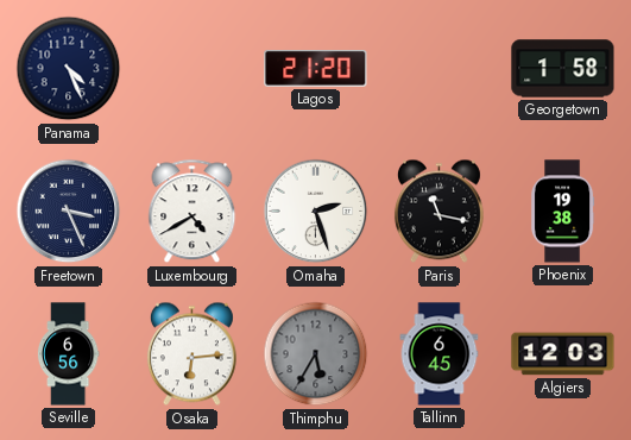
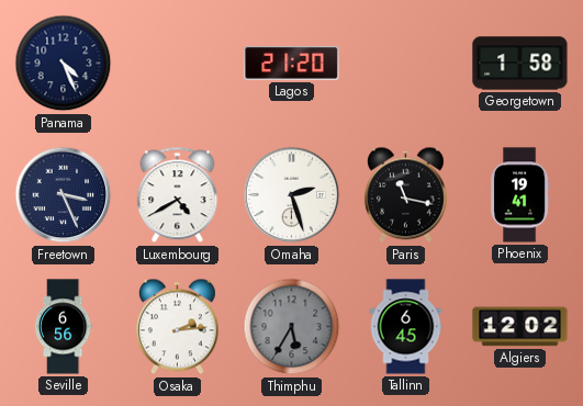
Phoenix: 19:38 -> 19:41
Osaka: 6:14 -> 2:14
Algiers: 12:03 -> 12:02
